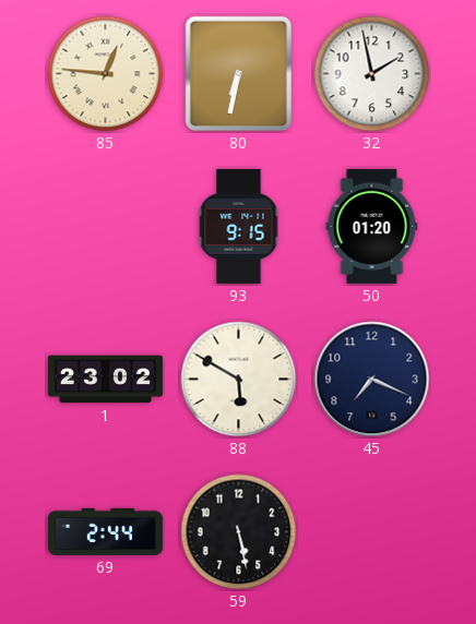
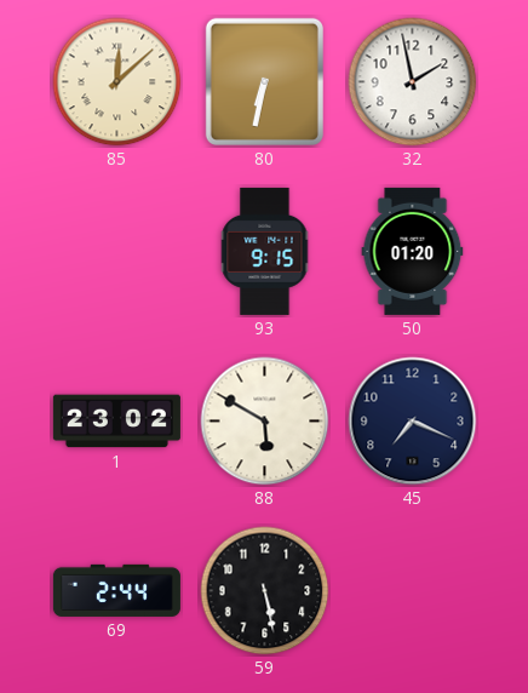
85: 12:46 -> 12:08
